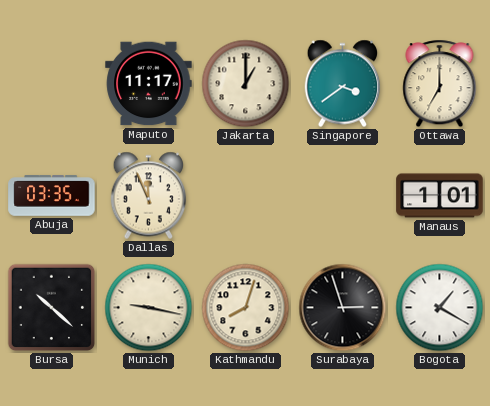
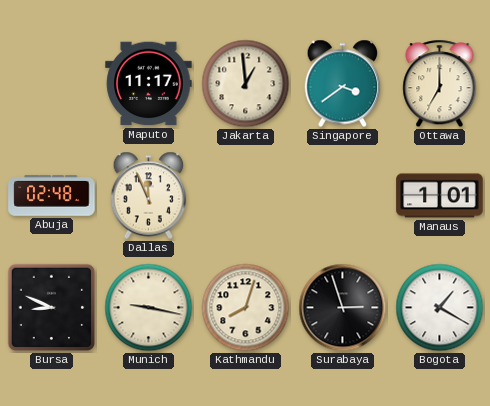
Jakarta: 1:00 -> 12:59
Abuja: 03:35 -> 02:48
Bursa: 10:22 -> 8:49
